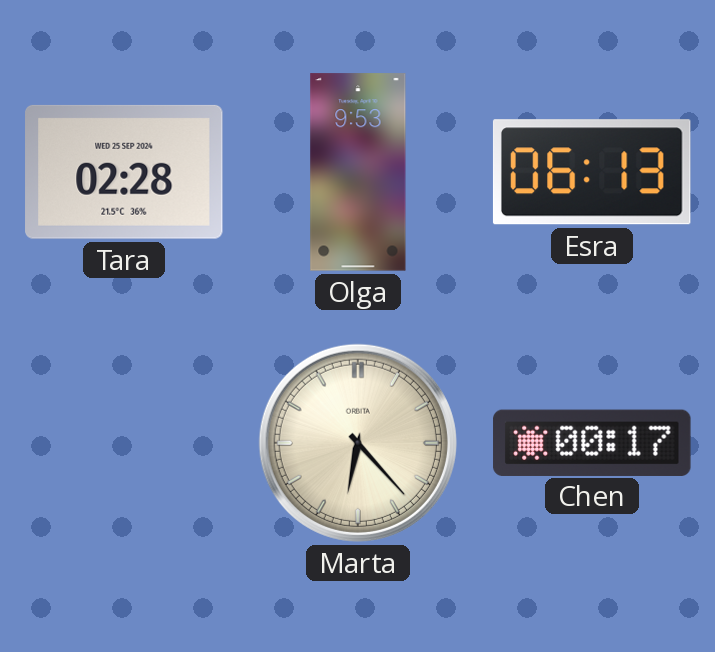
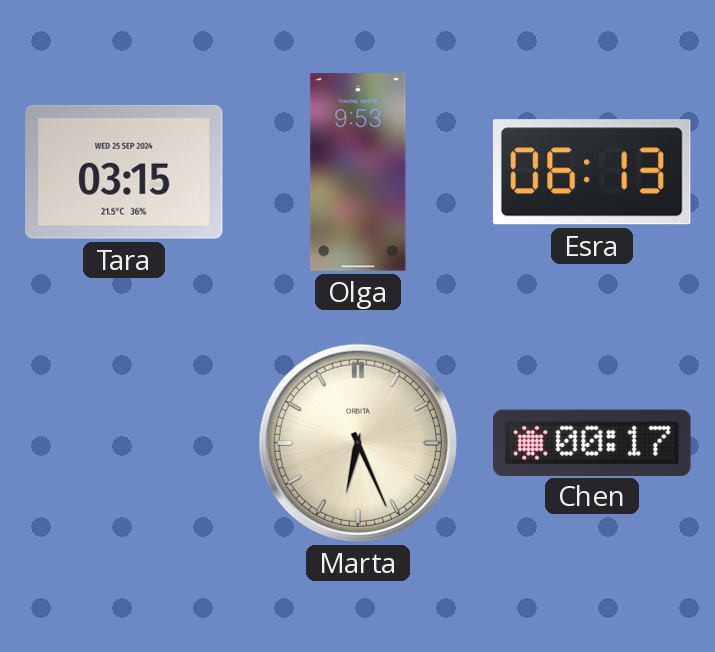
Tara: 02:28 -> 03:15
Marta: 6:23 -> 6:26
